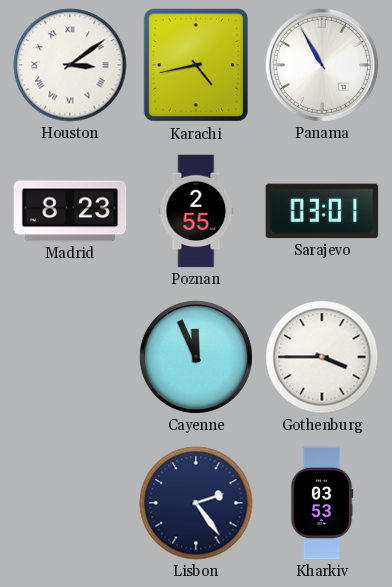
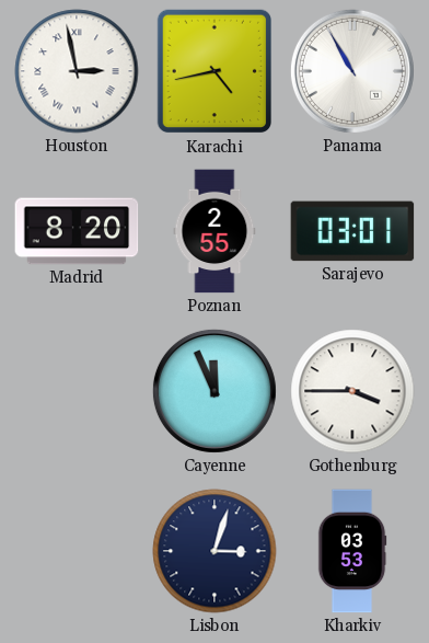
Houston: 3:09 -> 2:58
Madrid: 8:23 -> 8:20
Lisbon: 2:24 -> 3:03
